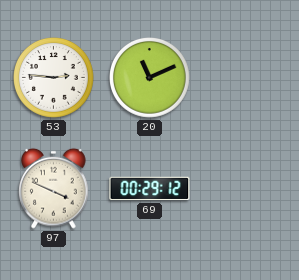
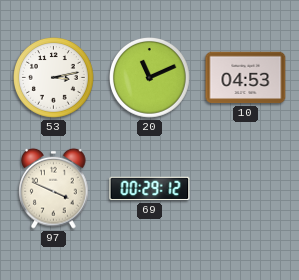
53: 2:46 -> 3:13
10: none -> 04:53
